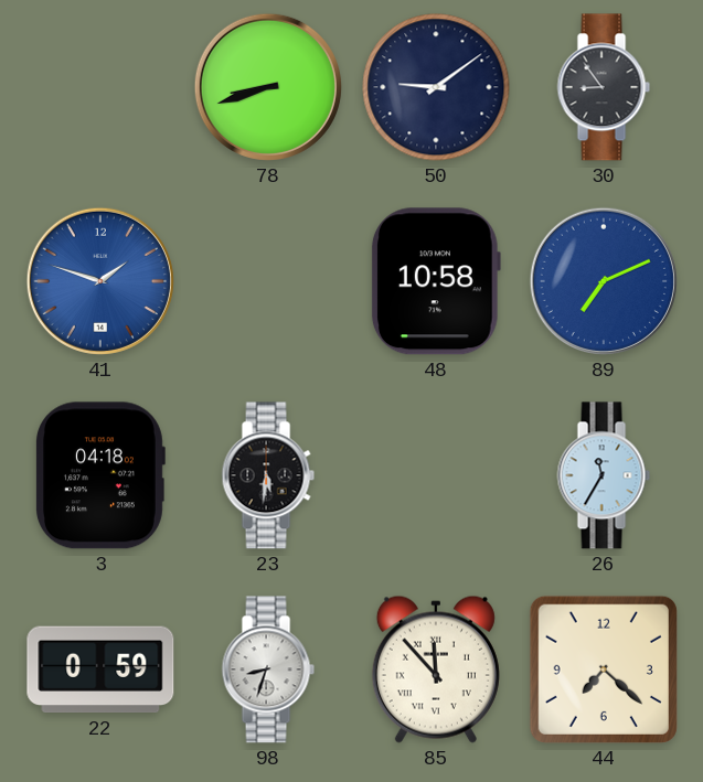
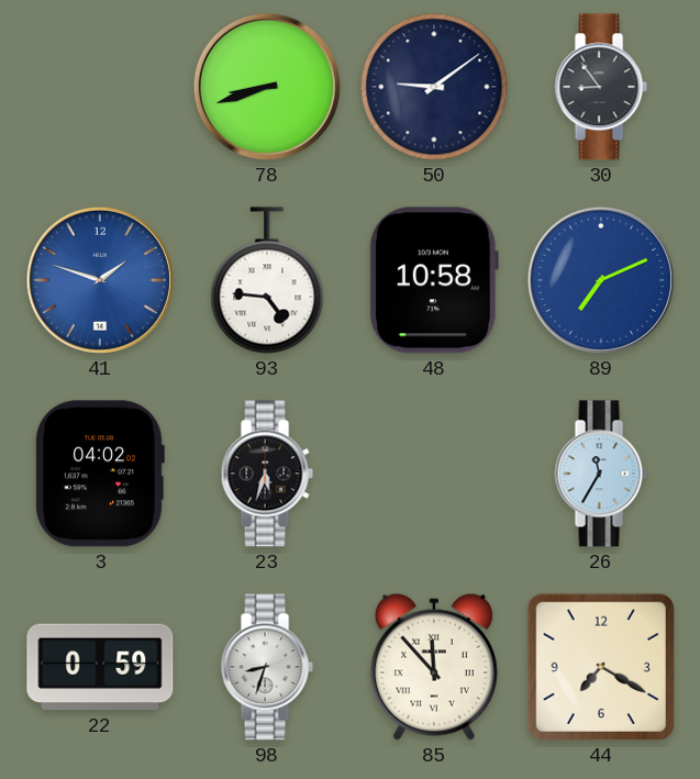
93: none -> 4:46
3: 04:18 -> 04:02
23: 5:31 -> 5:33
44: 7:22 -> 7:20
